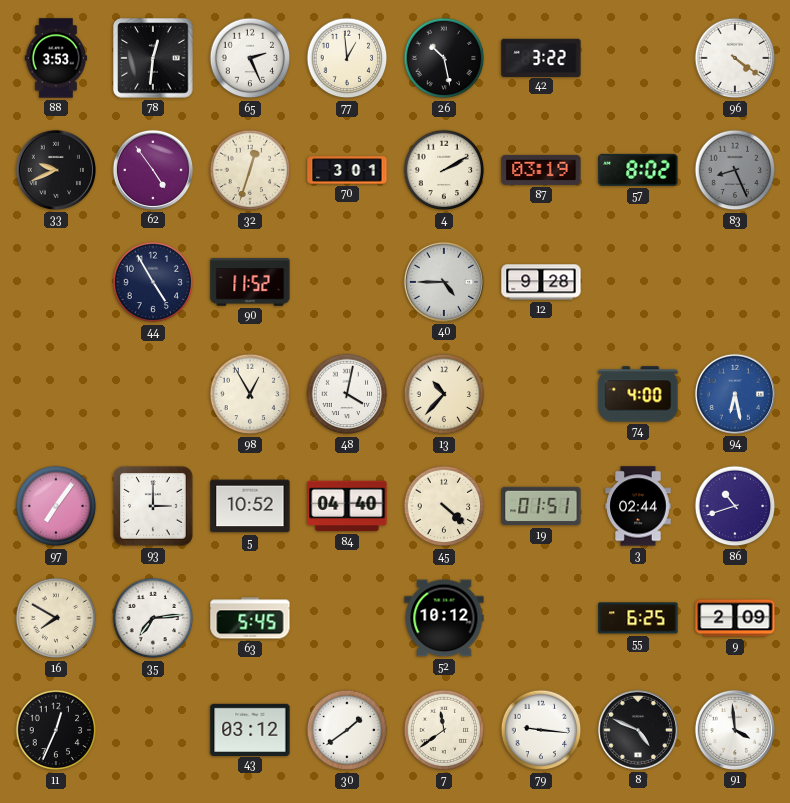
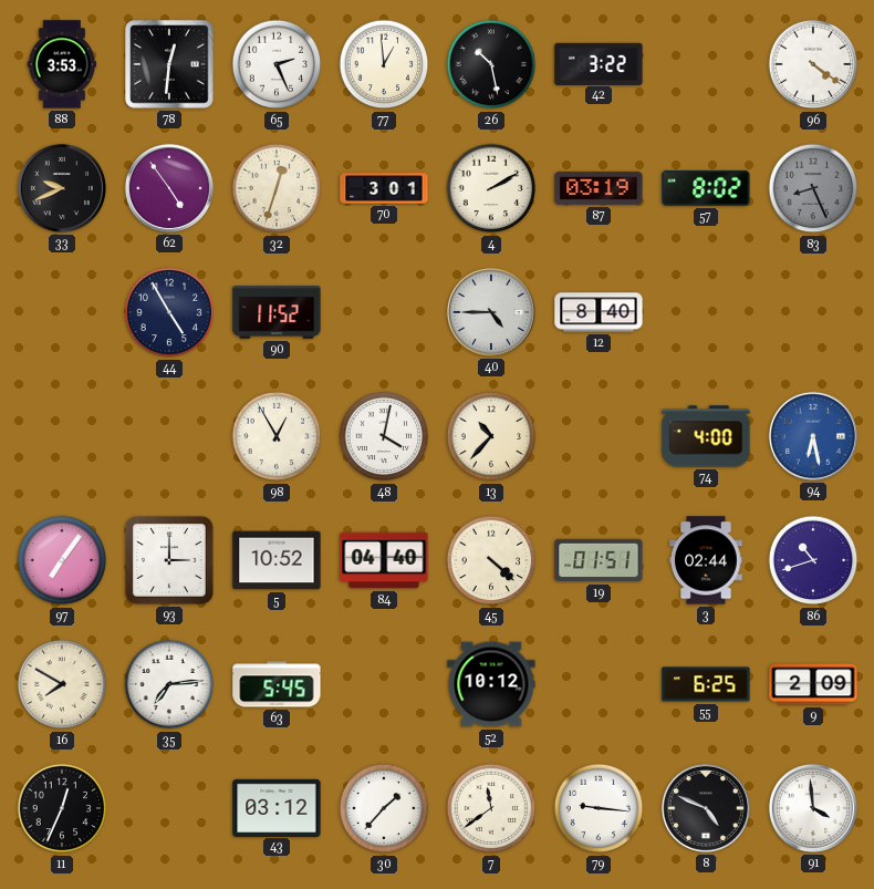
12: 9:28 -> 8:40
30: 1:39 -> 1:37
